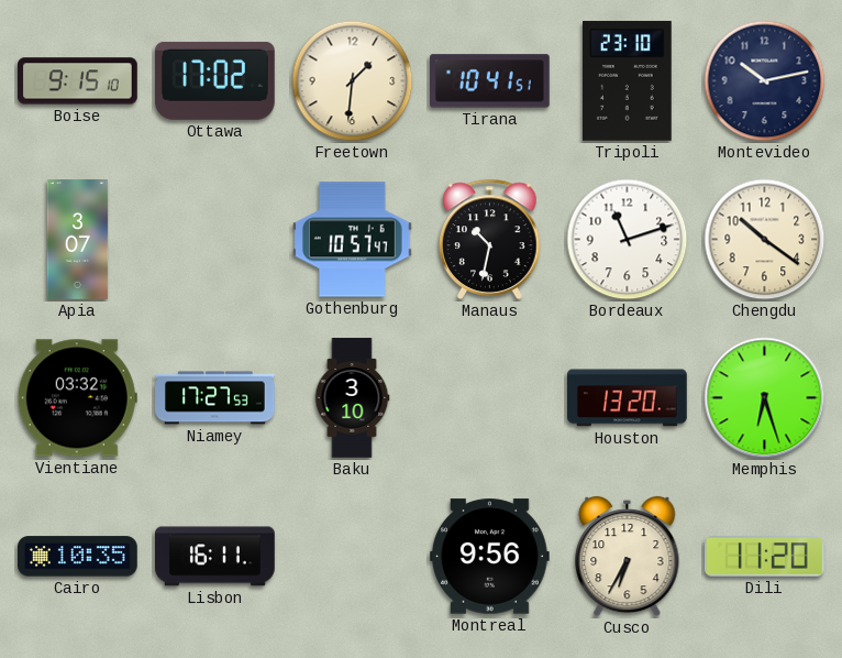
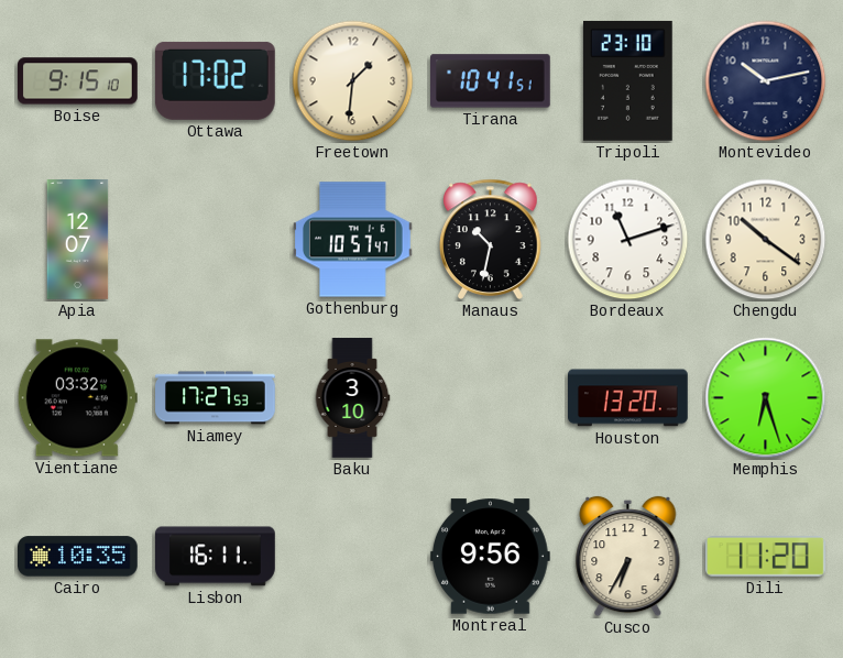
Apia: 3:07 -> 12:07
